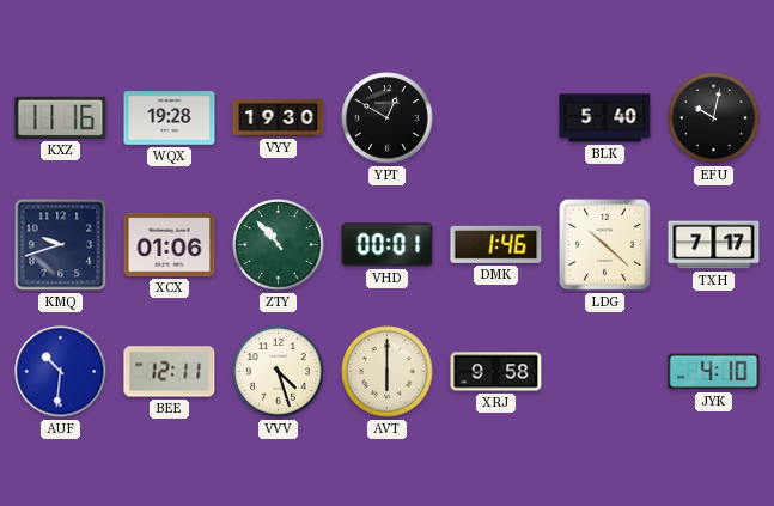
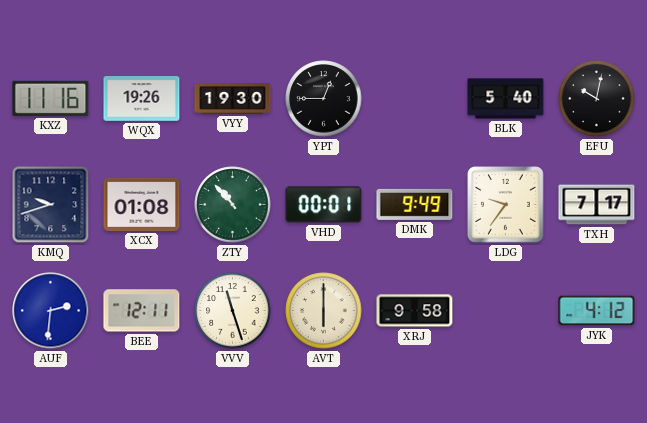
WQX: 19:28 -> 19:26
YPT: 12:50 -> 12:45
XCX: 01:06 -> 01:08
DMK: 1:46 -> 9:49
LDG: 10:22 -> 9:36
AUF: 10:31 -> 2:31
VVV: 4:27 -> 11:27
JYK: 4:10 -> 4:12
